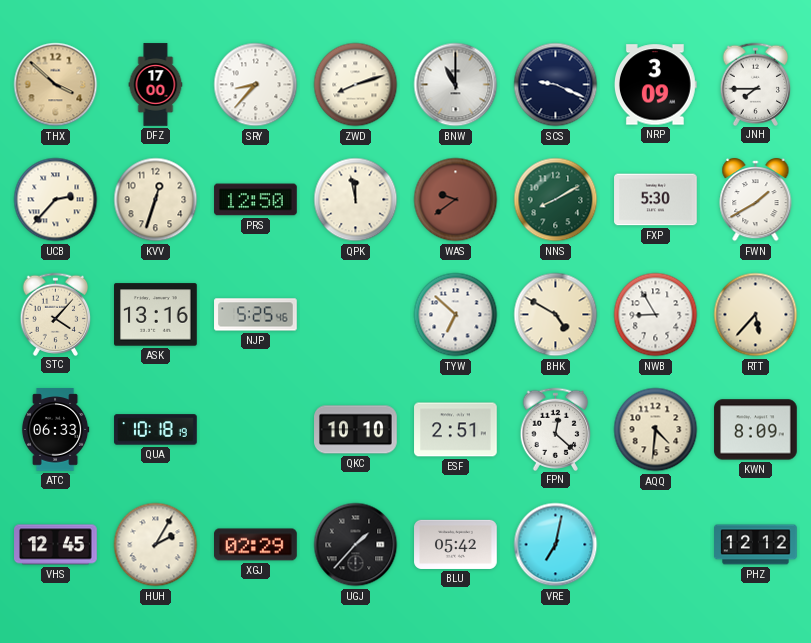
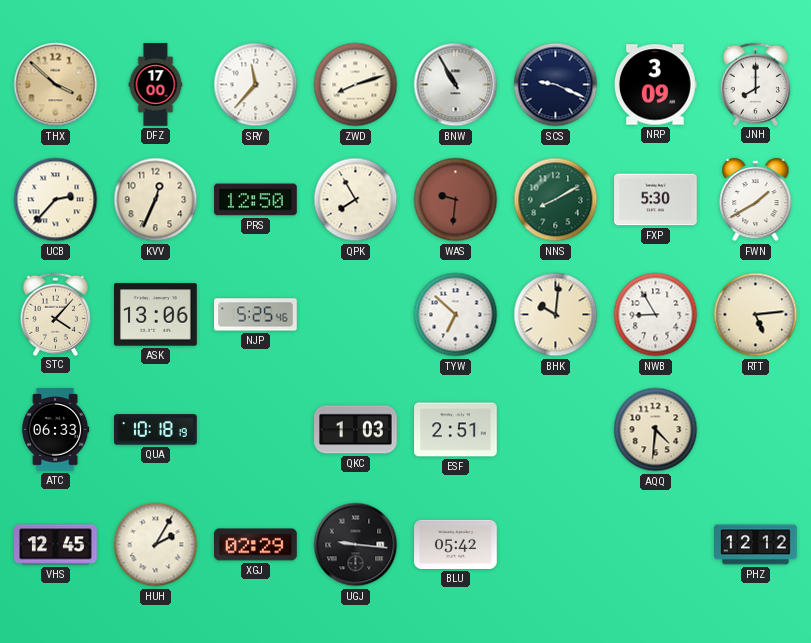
SRY: 8:37 -> 11:37
BNW: 11:00 -> 10:55
JNH: 7:45 -> 8:00
KVV: 12:33 -> 12:34
QPK: 11:58 -> 7:55
WAS: 9:39 -> 9:31
ASK: 13:16 -> 13:06
BHK: 4:50 -> 10:01
RTT: 5:37 -> 5:14
QKC: 10:10 -> 1:03
FPN: 12:22 -> none
KWN: 8:09 -> none
UGJ: 1:37 -> 9:16
VRE: 7:02 -> none
